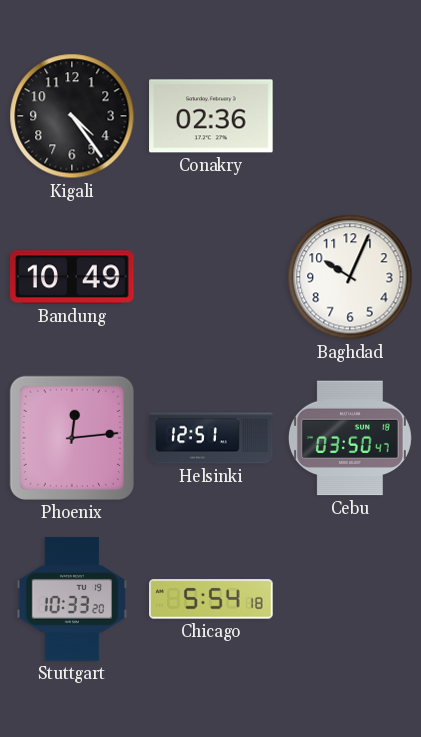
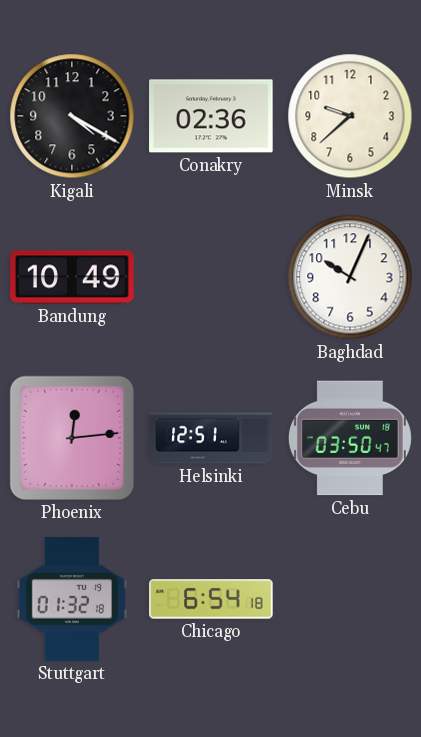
Kigali: 4:24 -> 4:20
Minsk: none -> 9:38
Stuttgart: 10:33 -> 01:32
Chicago: 5:54 -> 6:54
